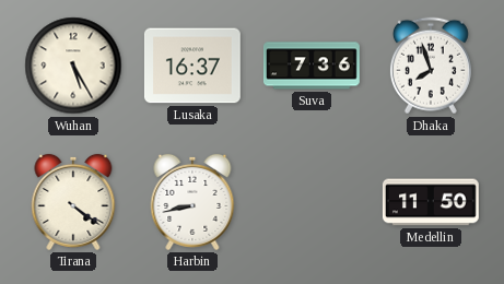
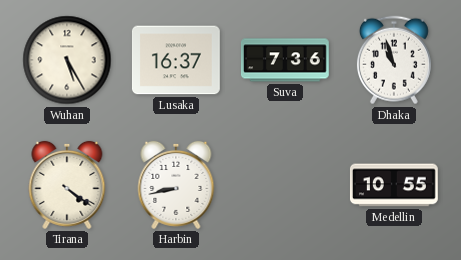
Dhaka: 7:57 -> 10:57
Medellin: 11:50 -> 10:55
